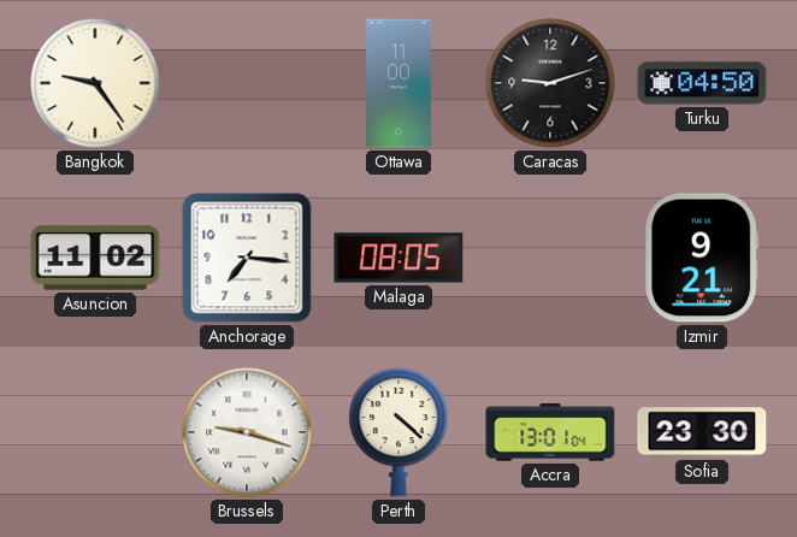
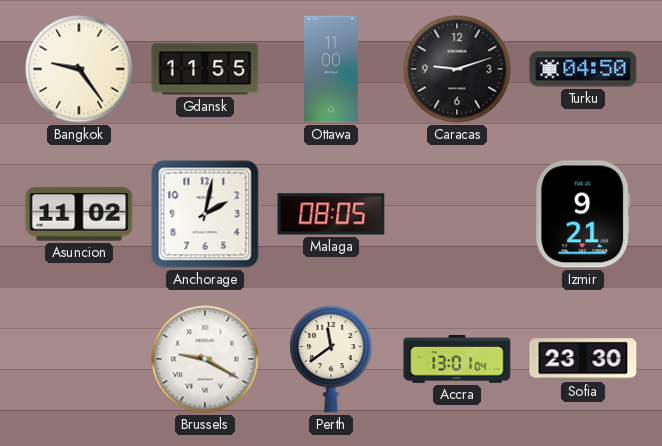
Gdansk: none -> 11:55
Anchorage: 7:16 -> 2:02
Brussels: 9:18 -> 9:20
Perth: 4:22 -> 11:39
